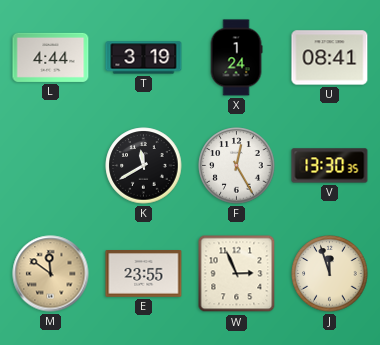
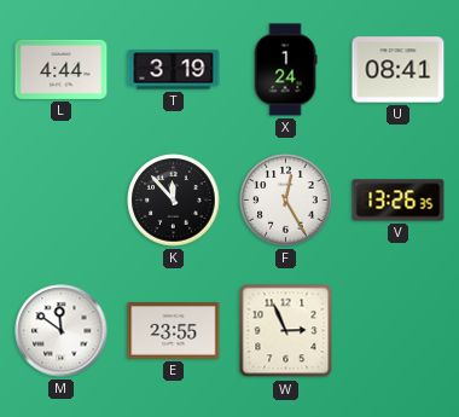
K: 11:40 -> 11:53
V: 13:30 -> 13:26
M dial: champagne -> white
J: 11:57 -> none
